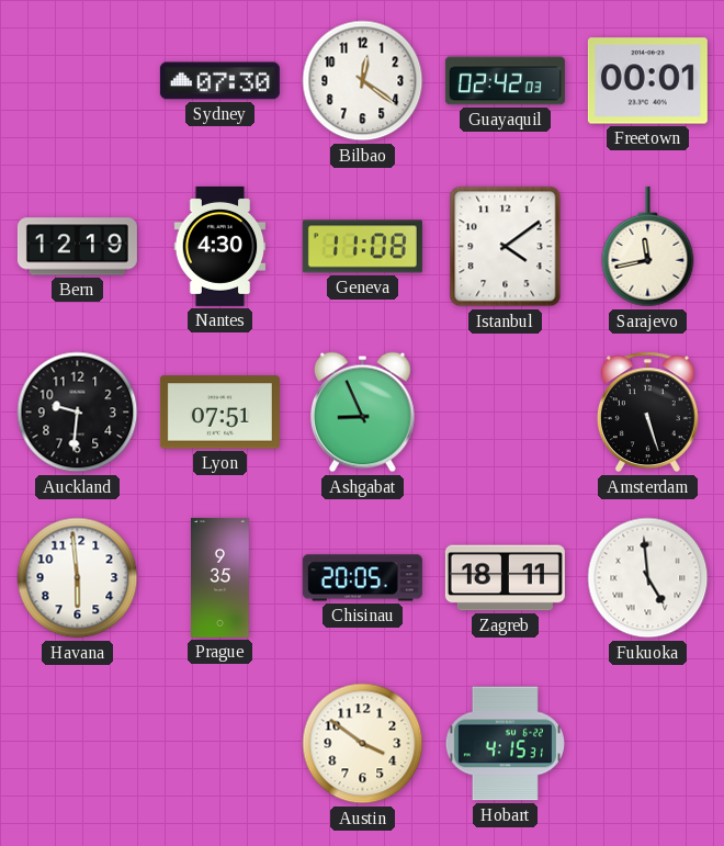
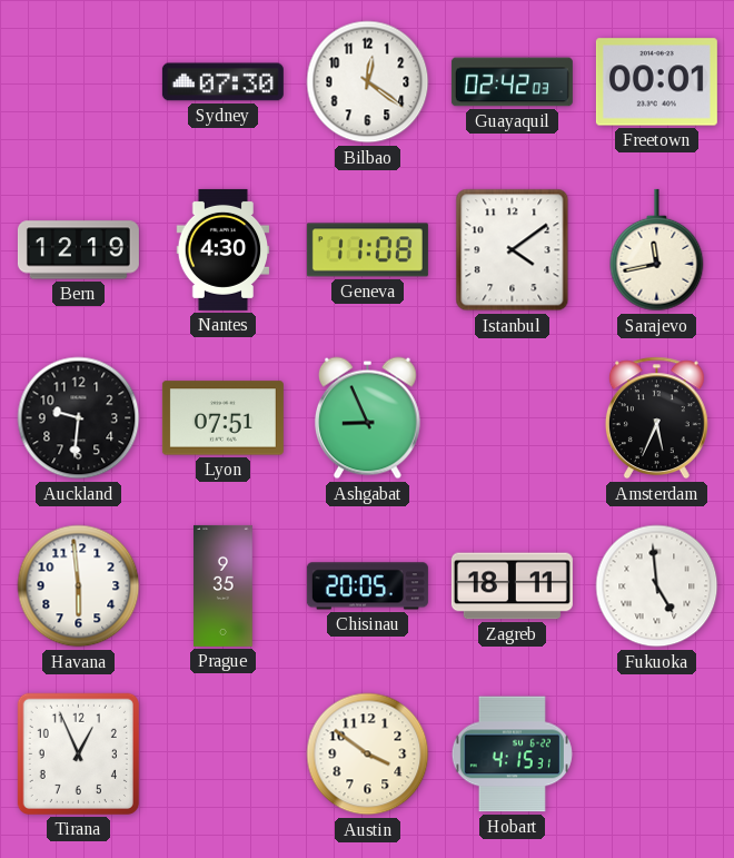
Amsterdam: 5:27 -> 5:34
Tirana: none -> 12:56
